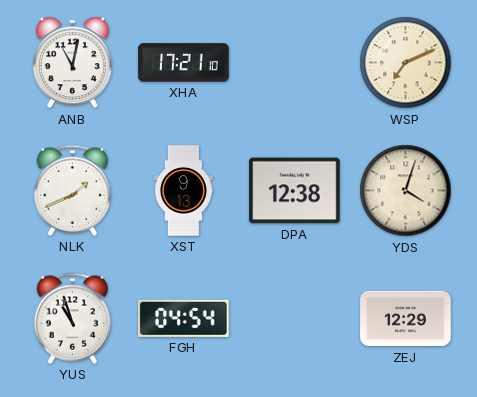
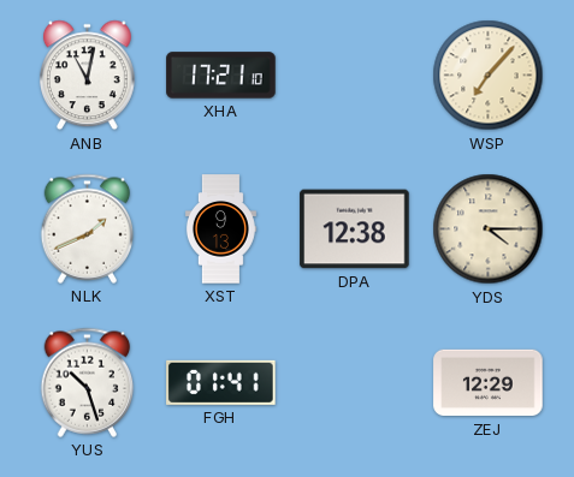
WSP: 7:11 -> 7:07
YDS: 4:03 -> 4:15
YUS: 10:57 -> 10:27
FGH: 04:54 -> 01:41
